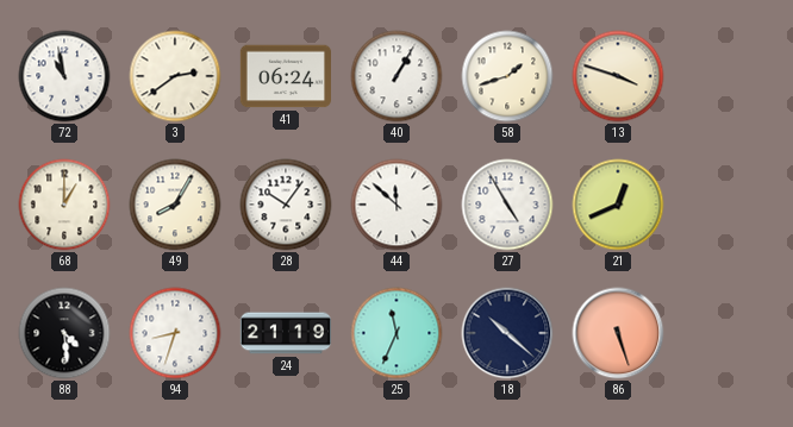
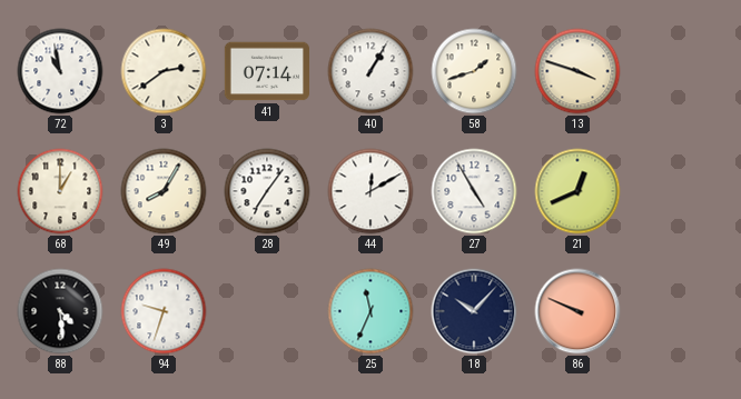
41: 06:24 -> 07:14
28: 10:06 -> 7:06
44: 11:52 -> 12:10
94: 8:33 -> 9:33
24: 21:19 -> none
18: 10:22 -> 10:07
86: 5:27 -> 9:49
